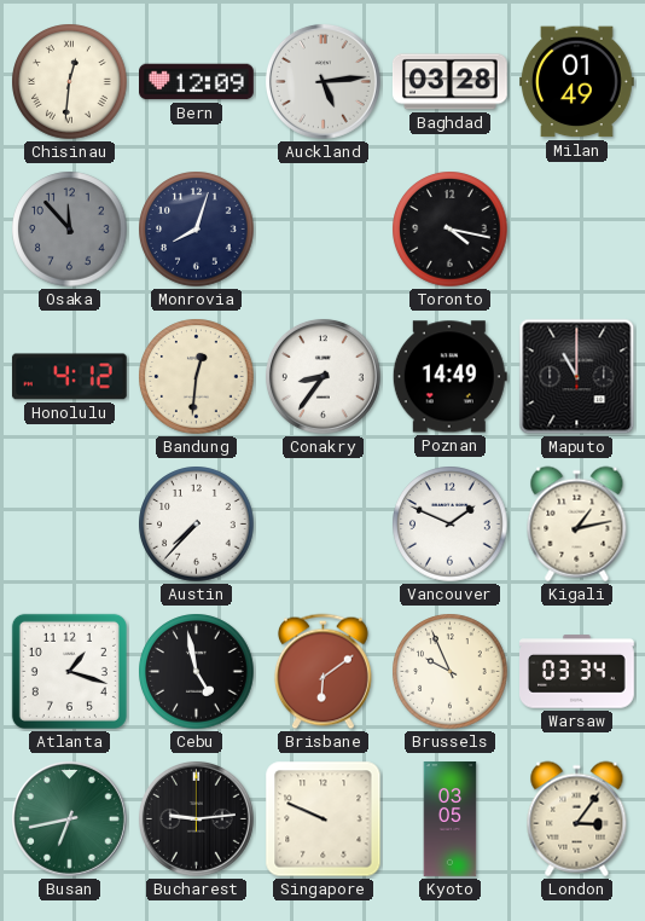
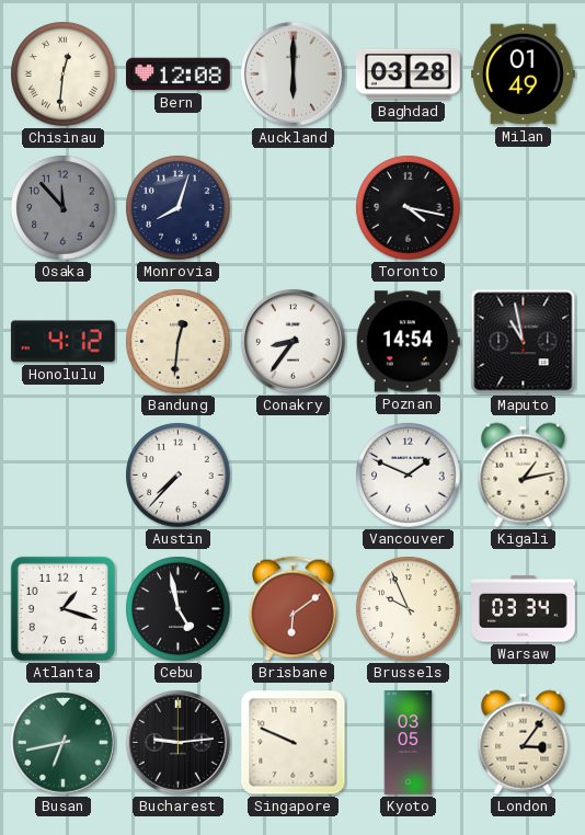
Bern: 12:09 -> 12:08
Auckland: 5:14 -> 6:00
Poznan: 14:49 -> 14:54
Maputo: 11:00 -> 10:58
